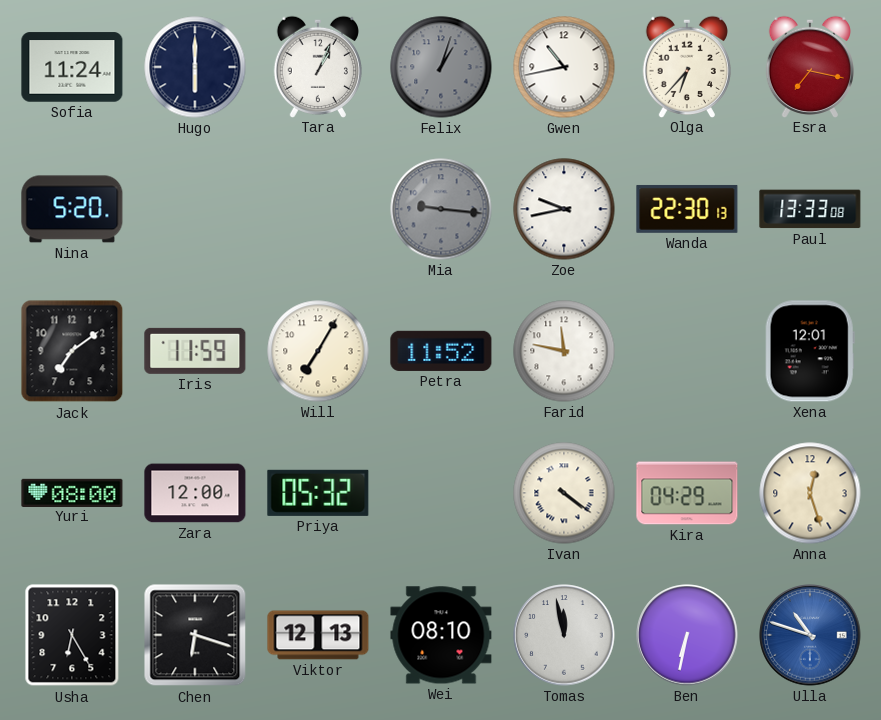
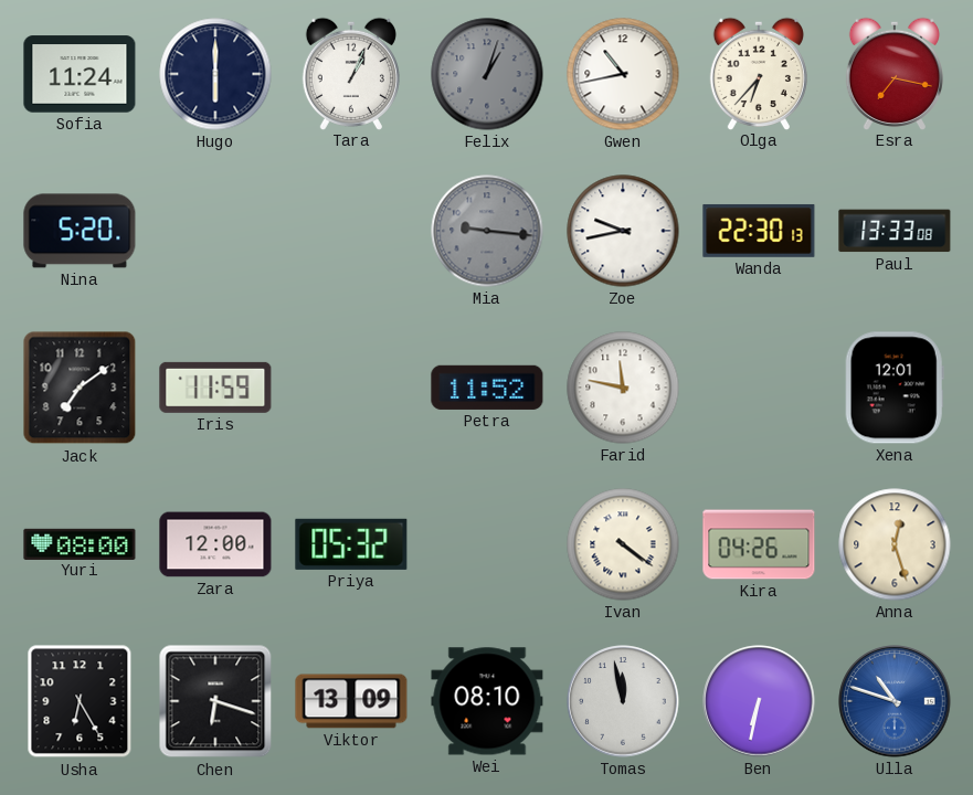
Will: 7:05 -> none
Kira: 04:29 -> 04:26
Viktor: 12:13 -> 13:09
